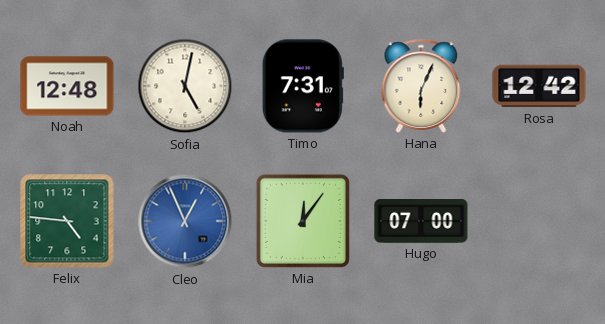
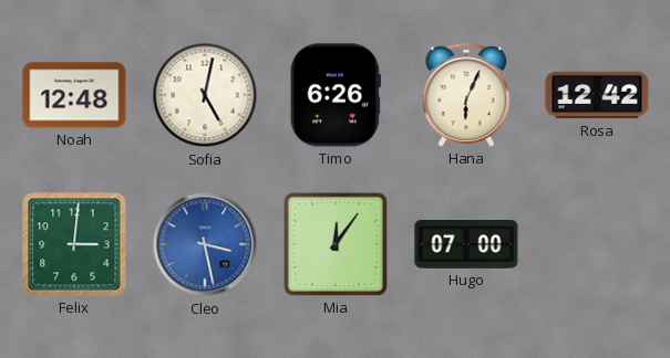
Timo: 7:31 -> 6:26
Felix: 4:46 -> 3:01
Cleo: 12:56 -> 3:28
